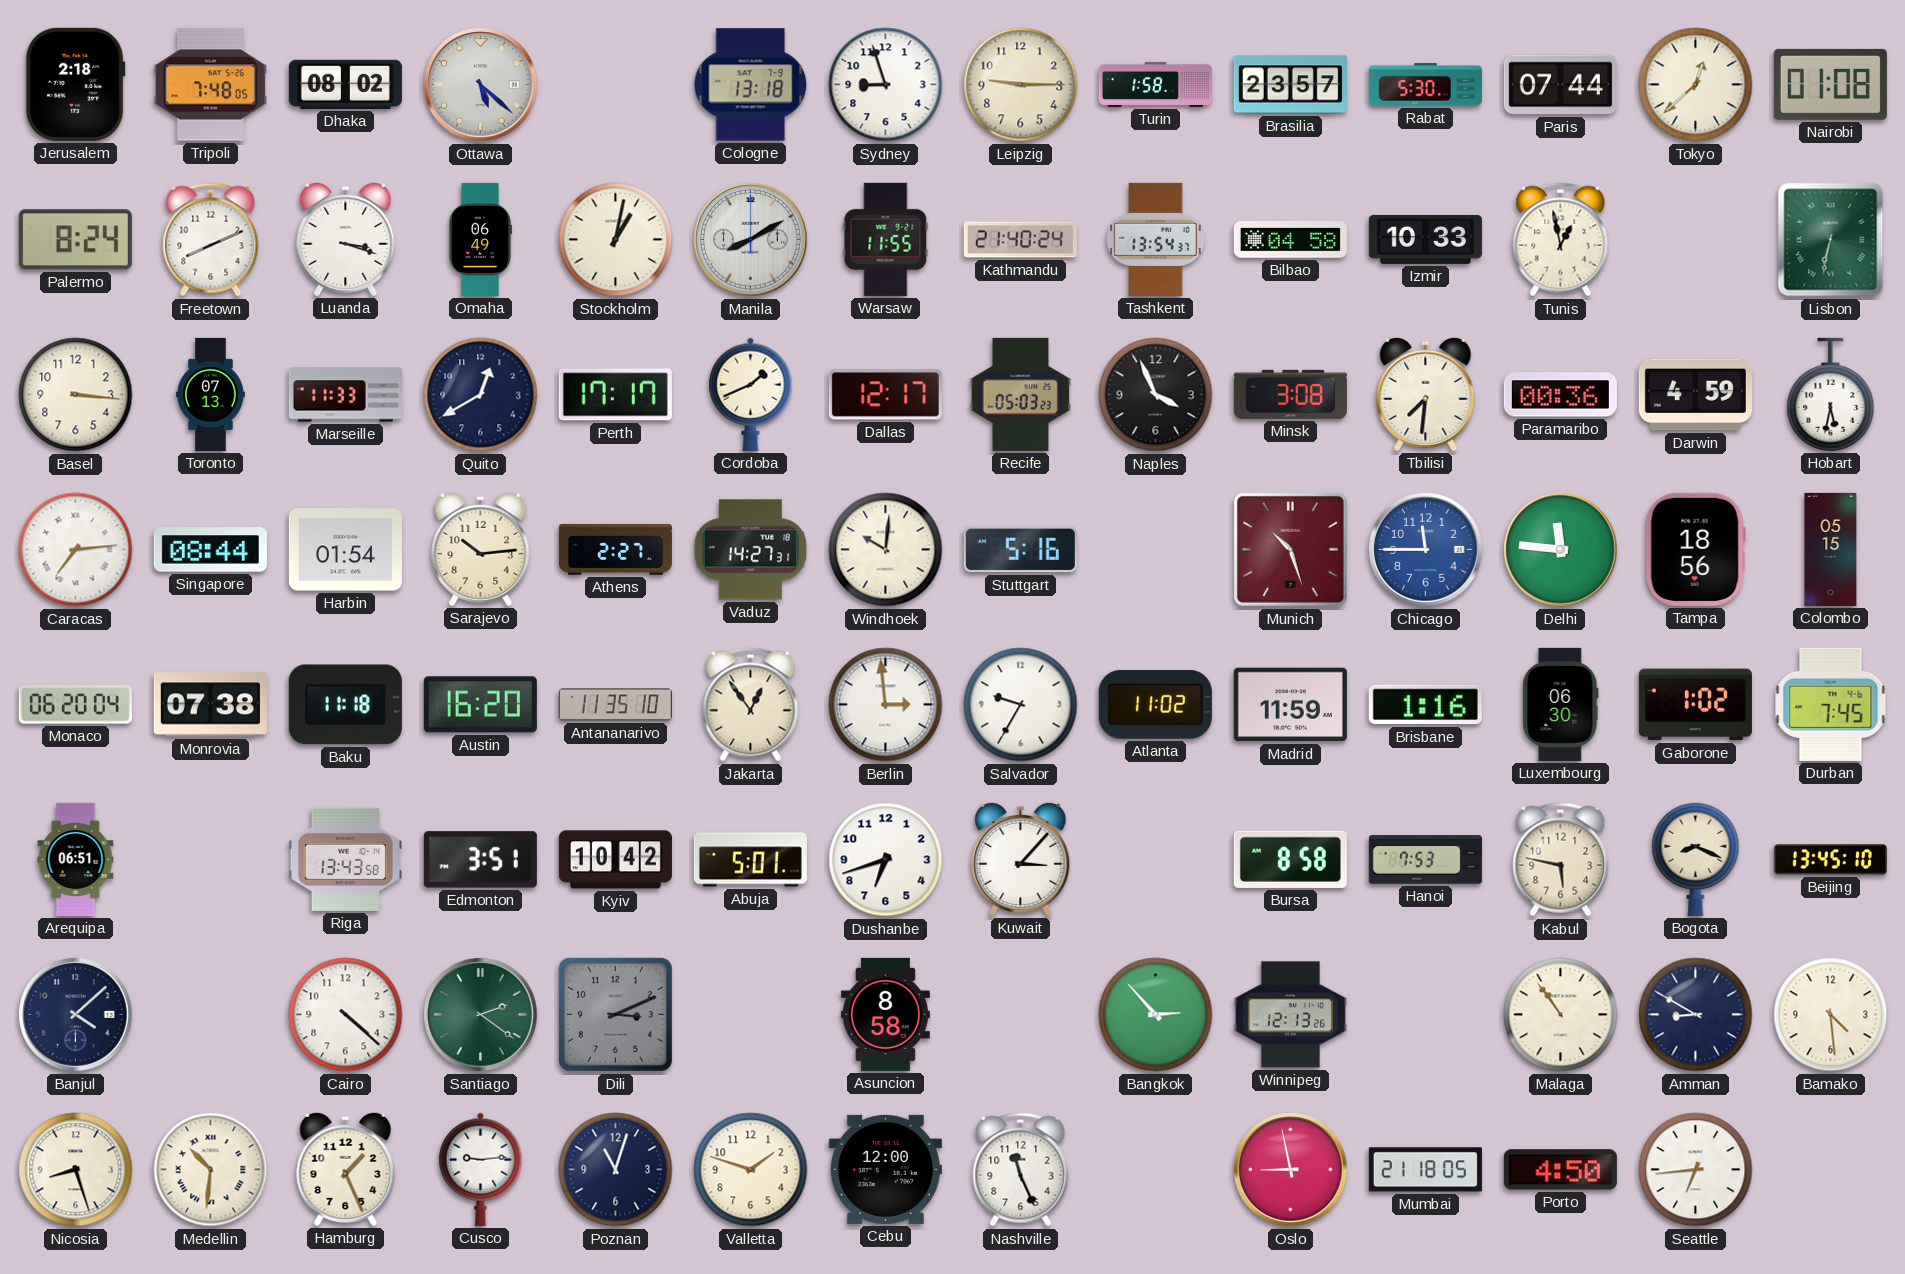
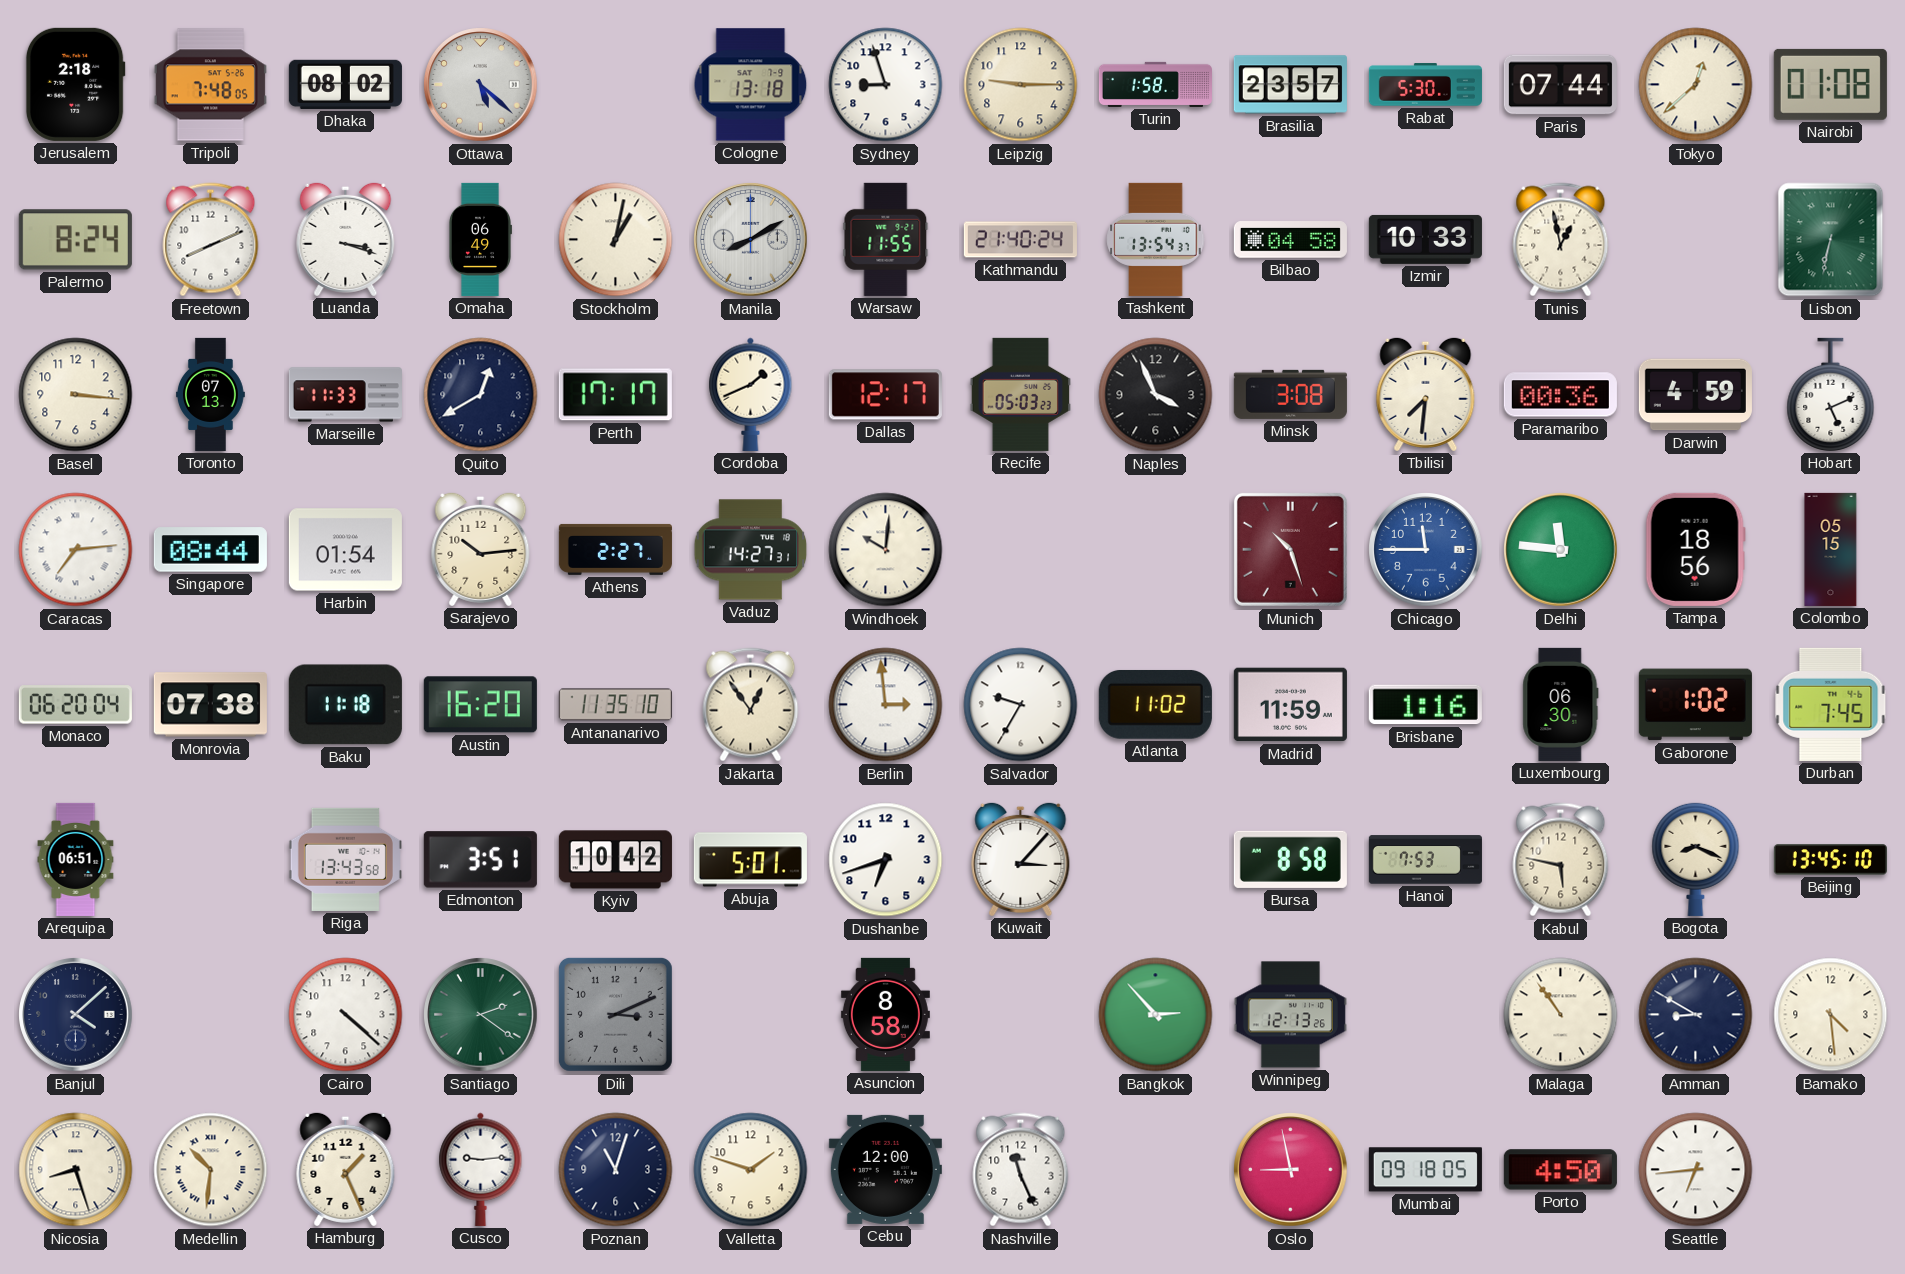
Hobart: 5:32 -> 5:11
Stuttgart: 5:16 -> none
Mumbai: 21:18 -> 09:18
